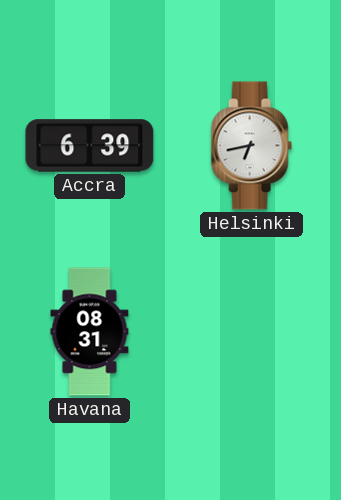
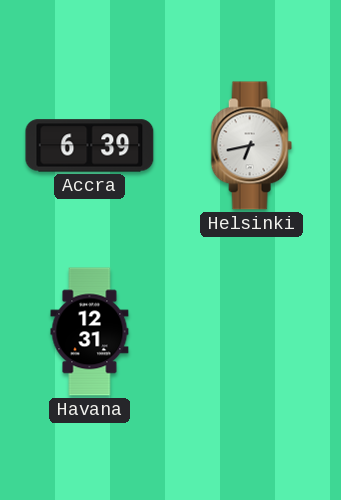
Havana: 08:31 -> 12:31
